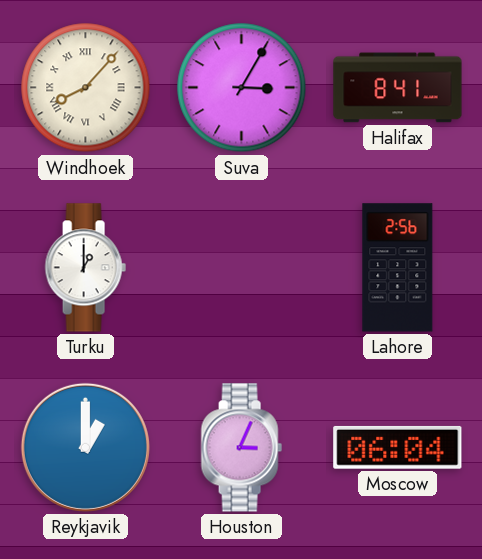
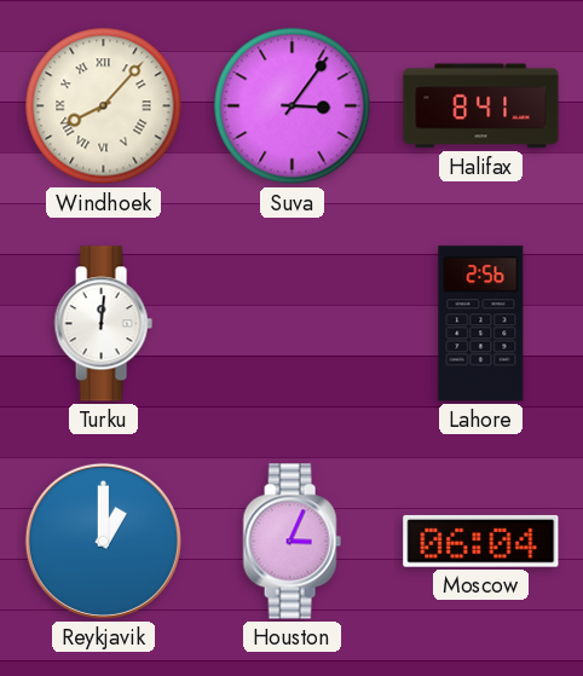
Suva: 3:05 -> 3:06
Turku: 1:00 -> 12:01
